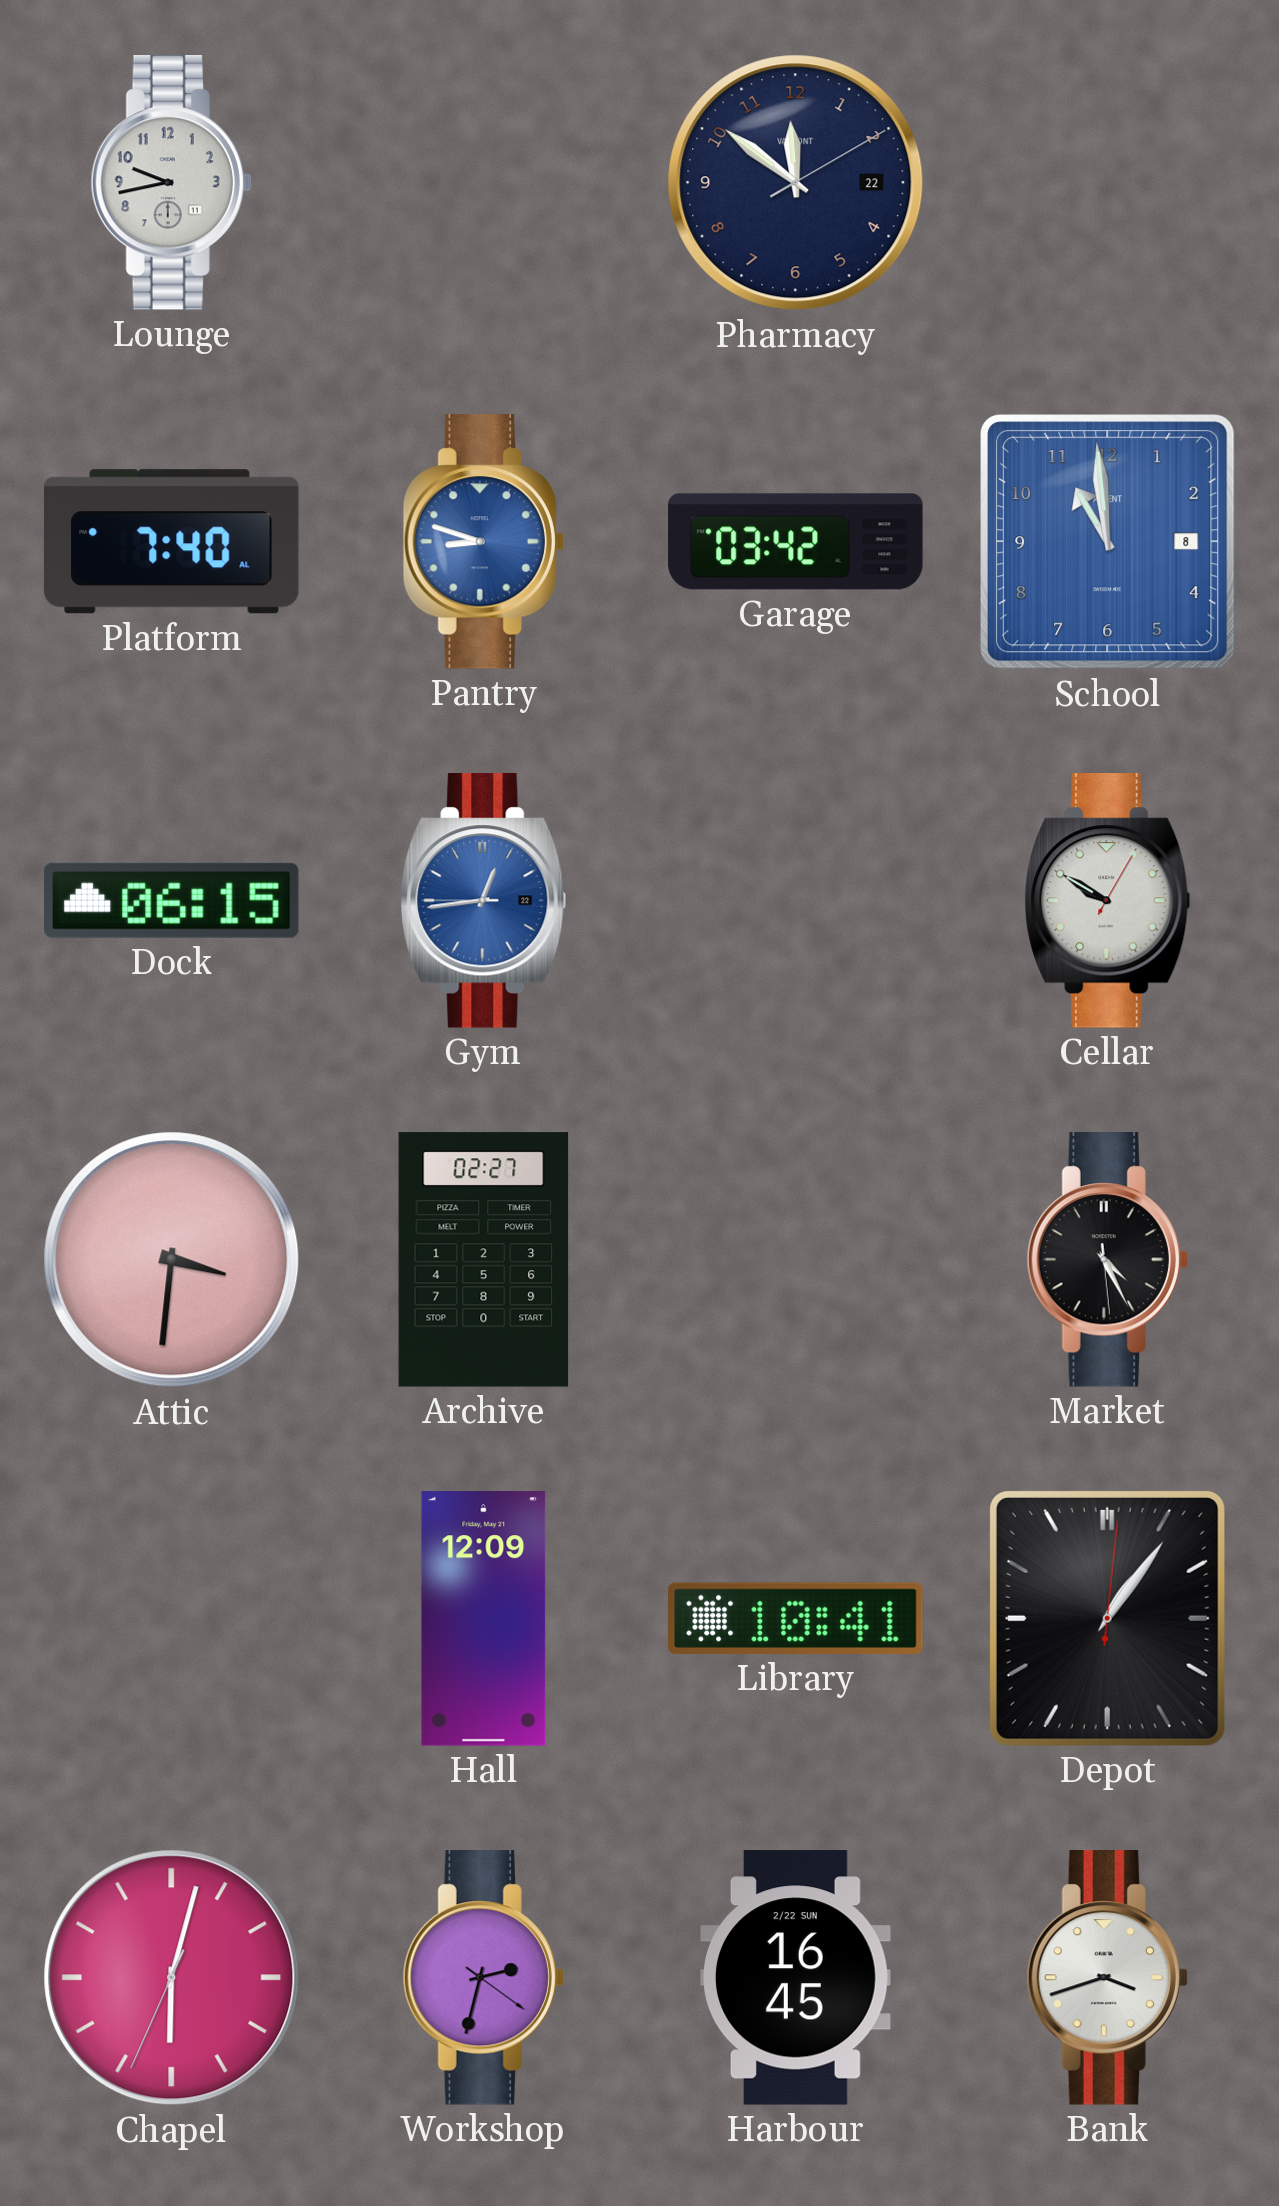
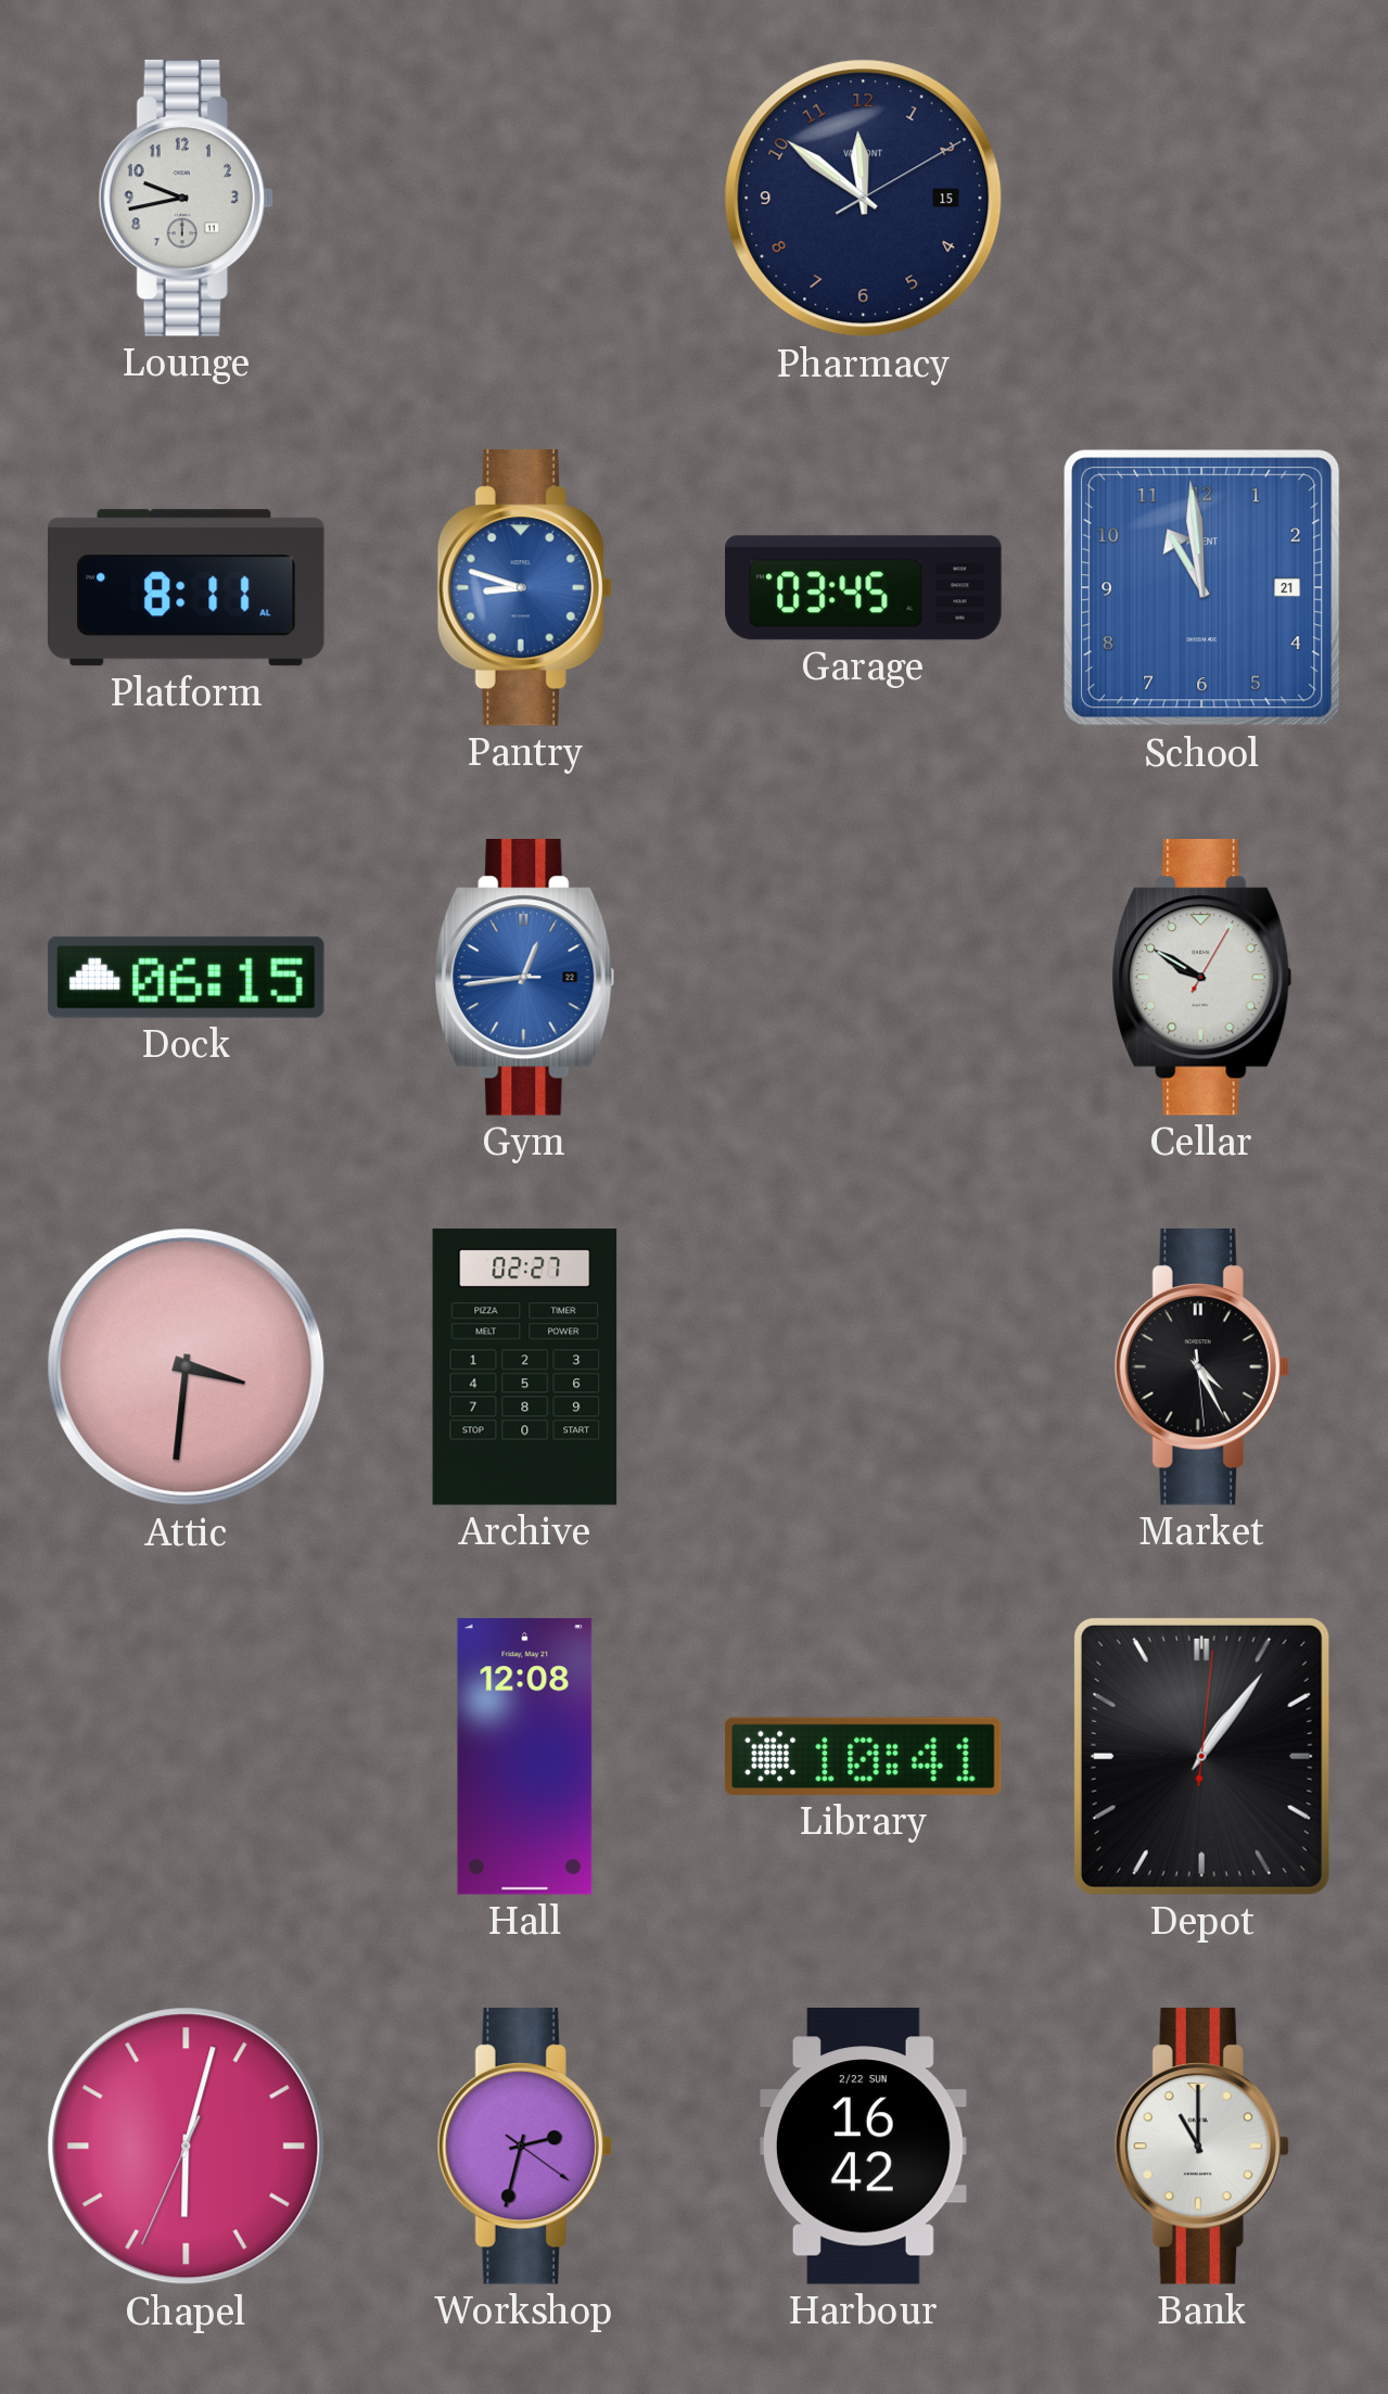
Pharmacy date: 22 -> 15
Platform: 7:40 -> 8:11
Garage: 03:42 -> 03:45
School date: 8 -> 21
Hall: 12:09 -> 12:08
Harbour: 16:45 -> 16:42
Bank: 3:42 -> 11:00
